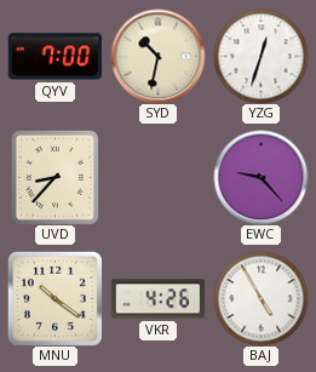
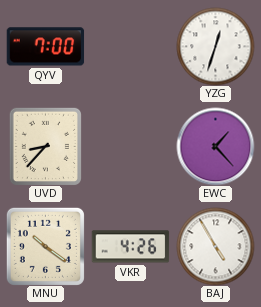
SYD: 10:32 -> none
EWC: 9:23 -> 1:23
